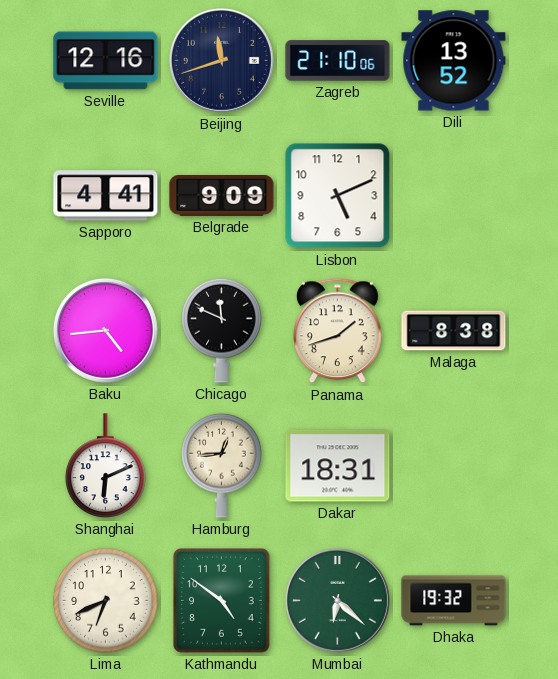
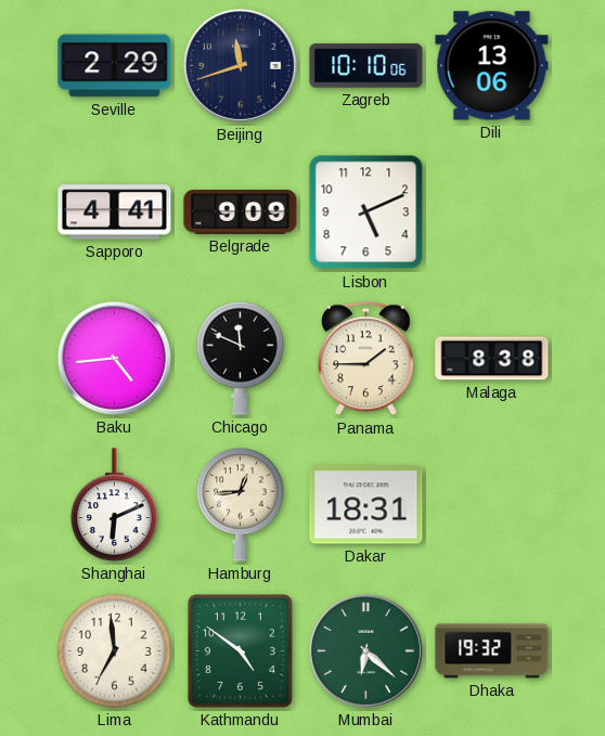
Seville: 12:16 -> 2:29
Zagreb: 21:10 -> 10:10
Dili: 13:52 -> 13:06
Panama: 1:42 -> 1:45
Lima: 6:41 -> 6:59
